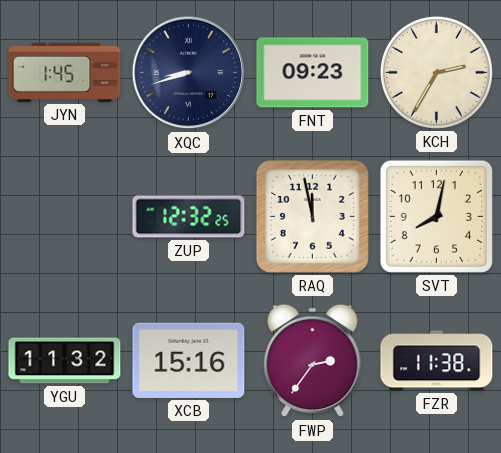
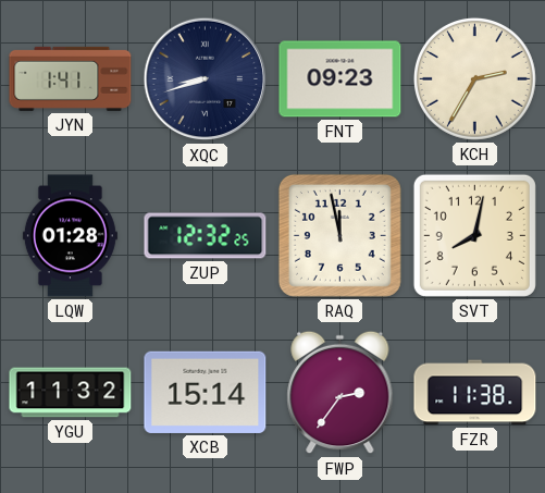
JYN: 1:45 -> 1:41
LQW: none -> 01:28
XCB: 15:16 -> 15:14
